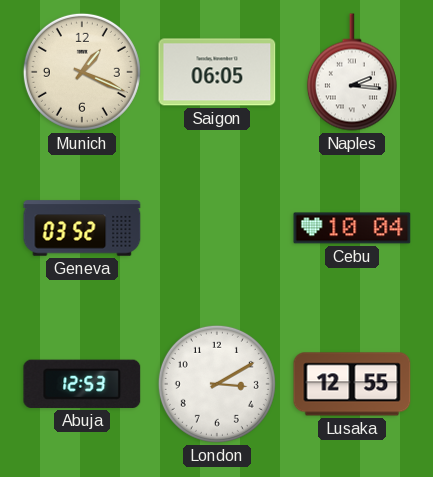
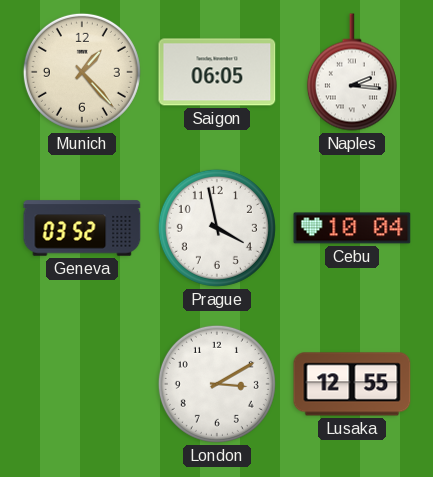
Munich: 1:19 -> 1:23
Prague: none -> 3:58
Abuja: 12:53 -> none
